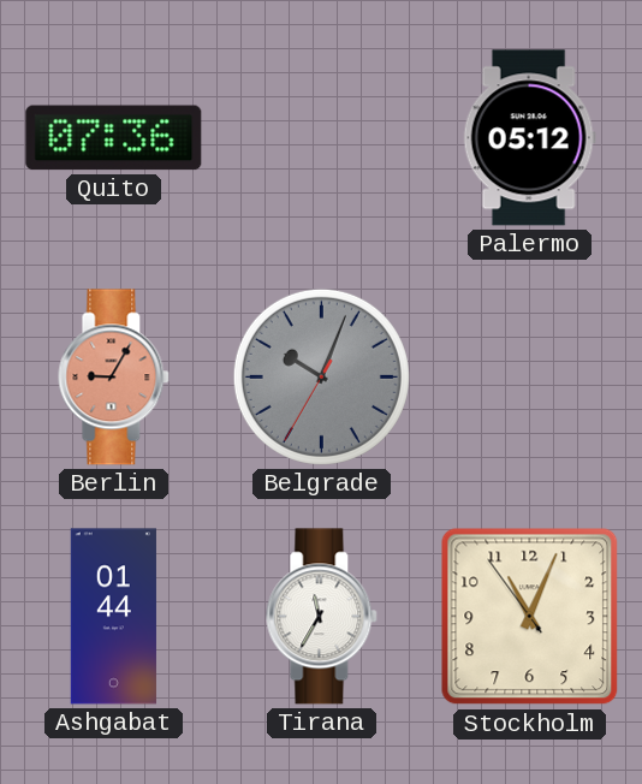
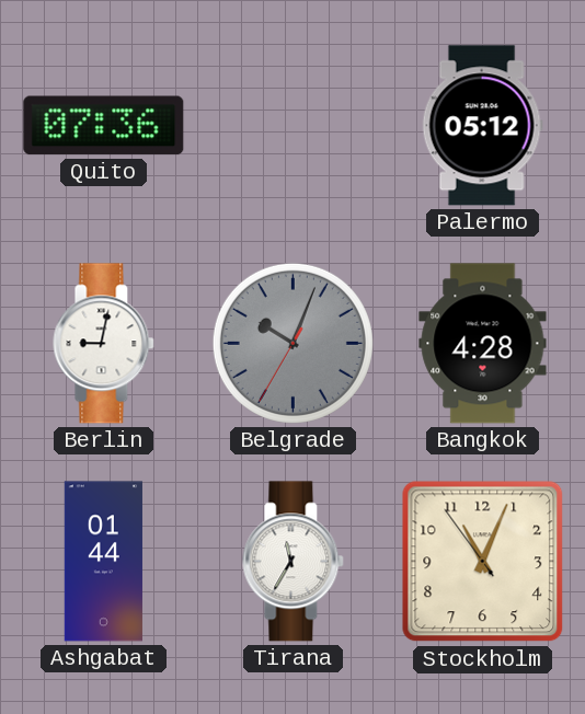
Berlin: 9:05 -> 9:02
Berlin dial: salmon -> white
Bangkok: none -> 4:28
